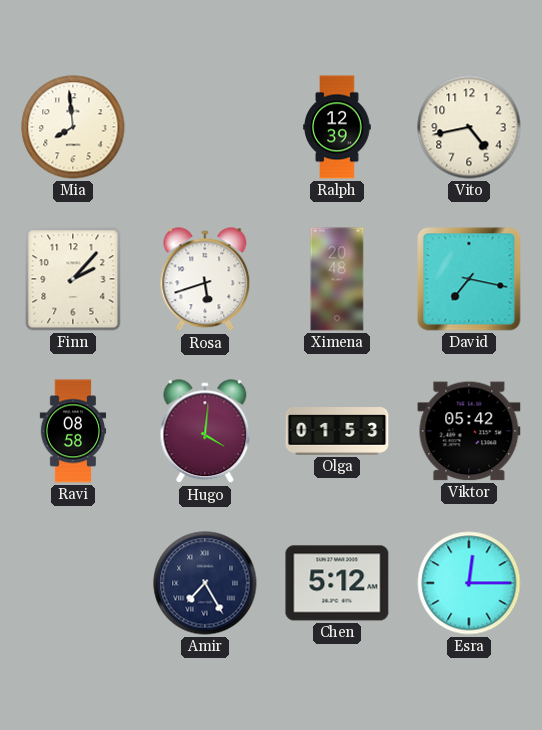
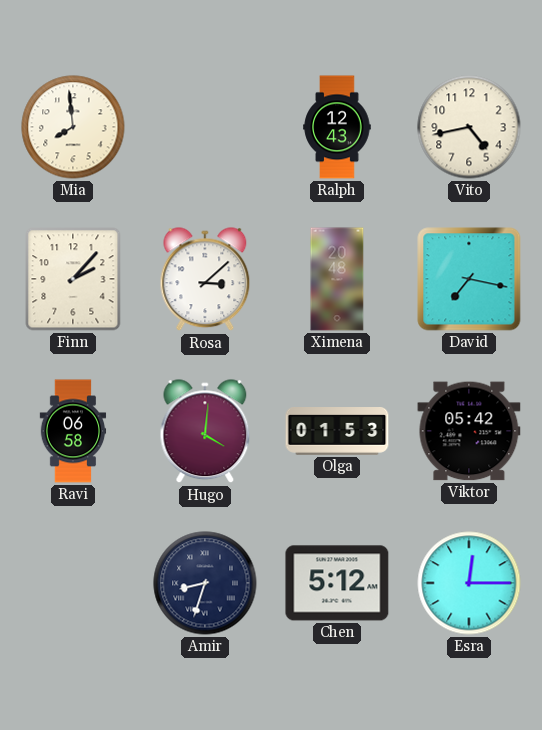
Ralph: 12:39 -> 12:43
Rosa: 5:42 -> 3:08
Ravi: 08:58 -> 06:58
Amir: 7:25 -> 8:33
